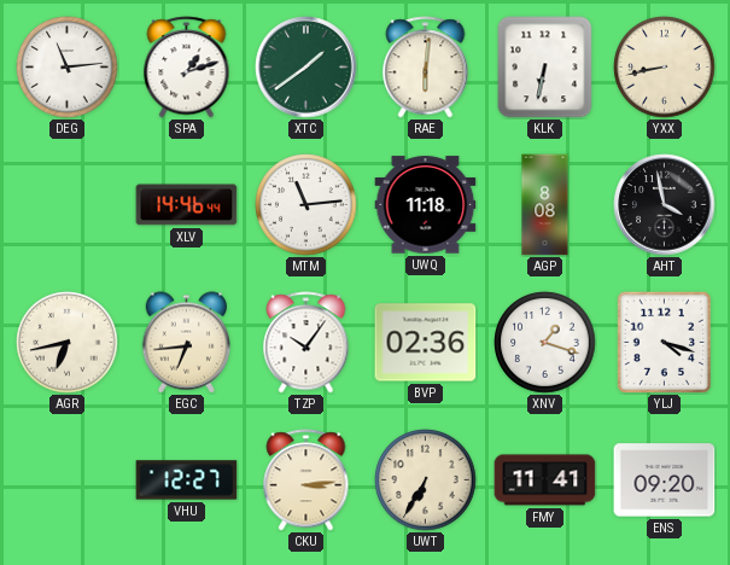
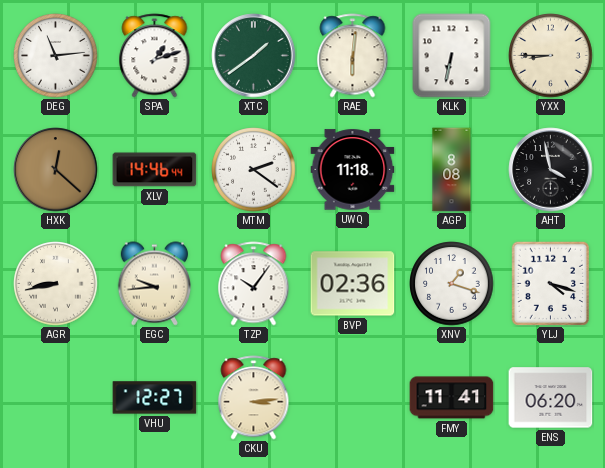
YXX: 8:43 -> 8:45
HXK: none -> 12:22
MTM: 11:14 -> 2:21
AGR: 6:43 -> 8:43
EGC: 6:44 -> 9:44
UWT: 6:35 -> none
ENS: 09:20 -> 06:20
